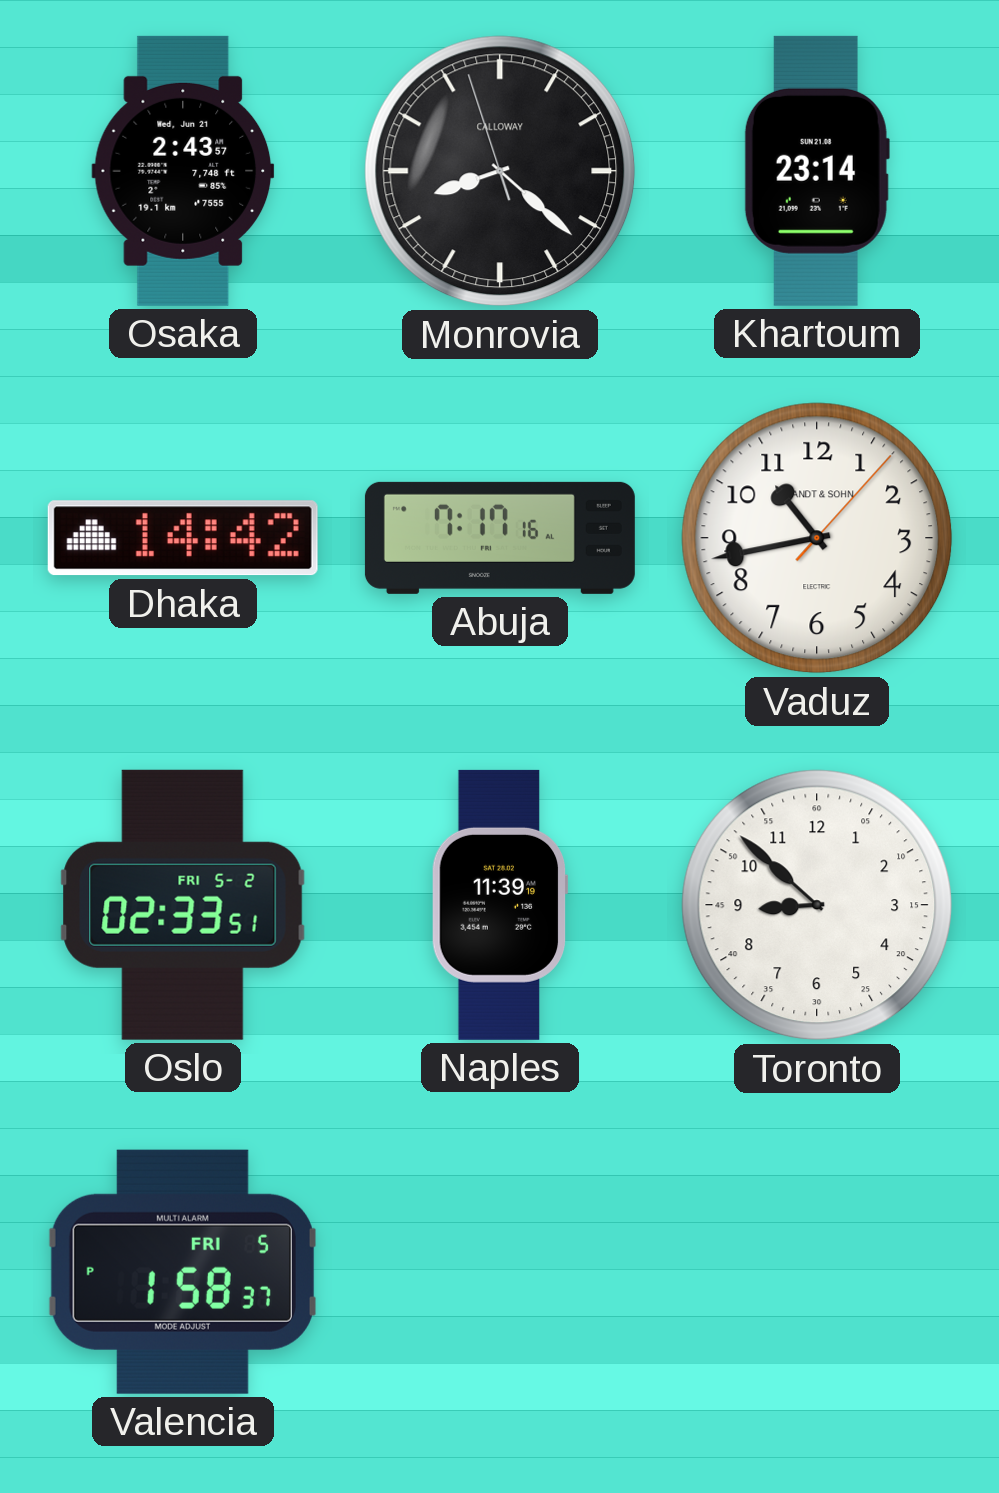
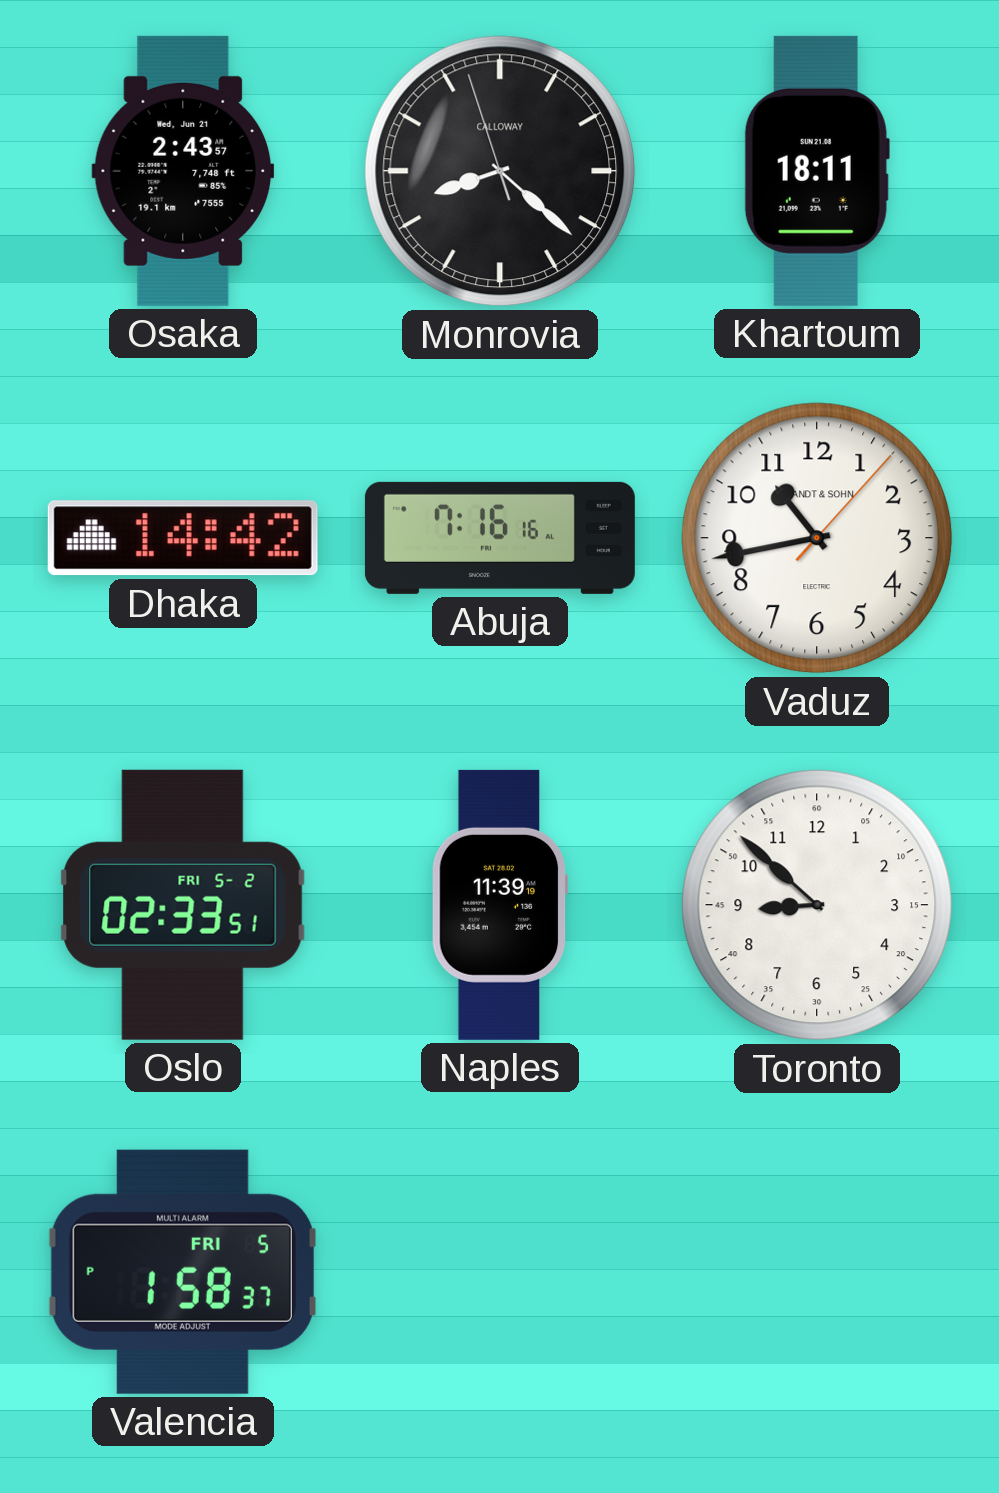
Khartoum: 23:14 -> 18:11
Abuja: 7:17 -> 7:16
